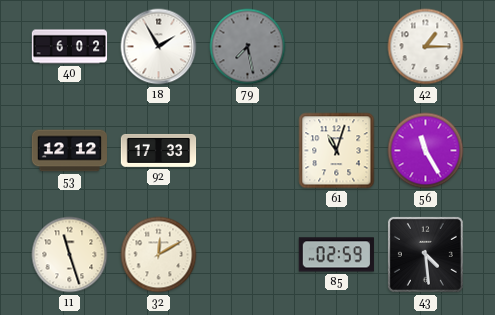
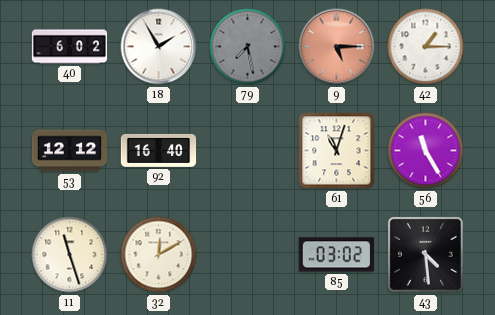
9: none -> 5:15
92: 17:33 -> 16:40
85: 02:59 -> 03:02
